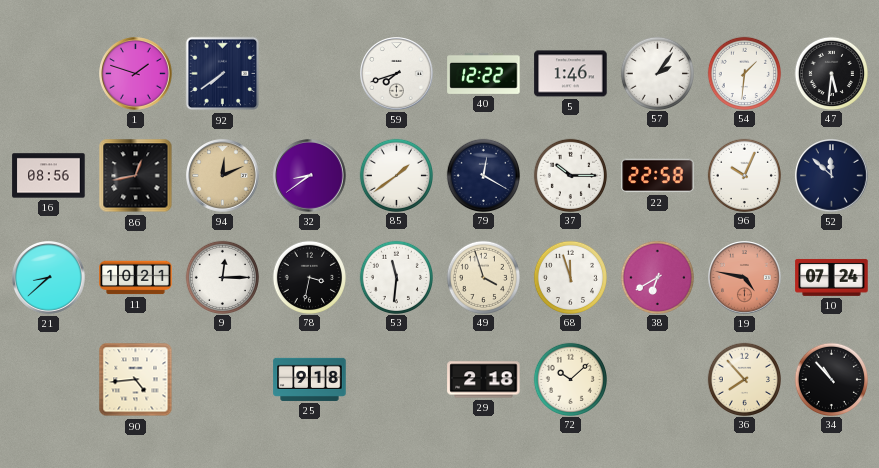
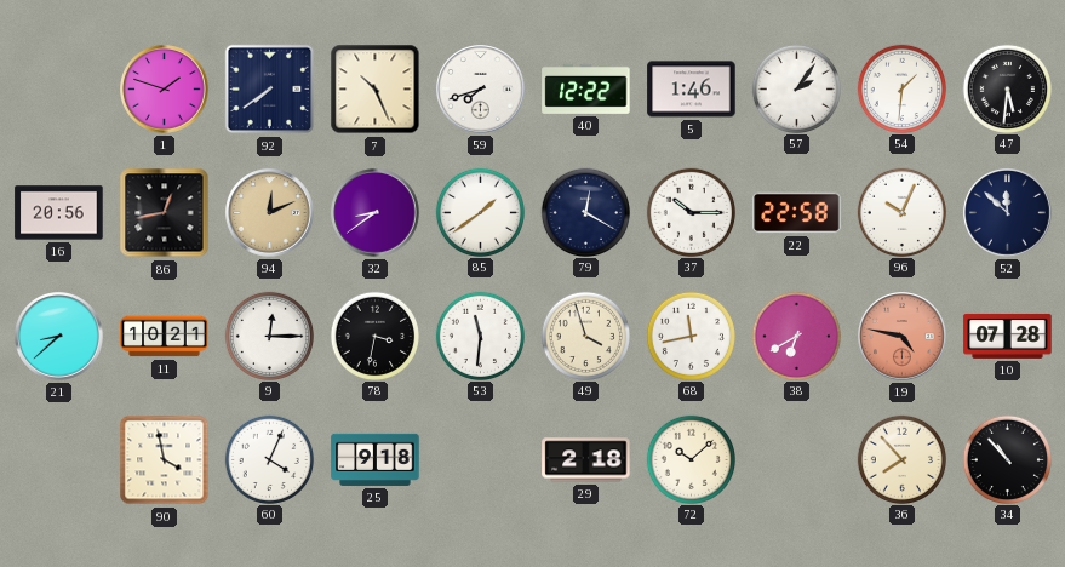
7: none -> 10:26
16: 08:56 -> 20:56
68: 11:57 -> 11:43
10: 07:24 -> 07:28
90: 4:44 -> 3:58
60: none -> 4:04
